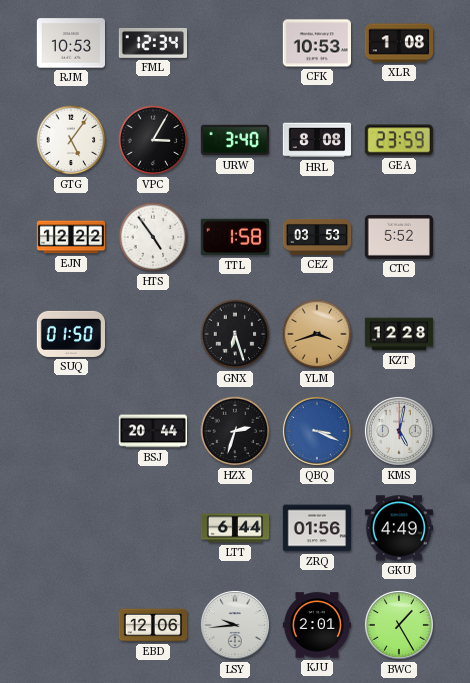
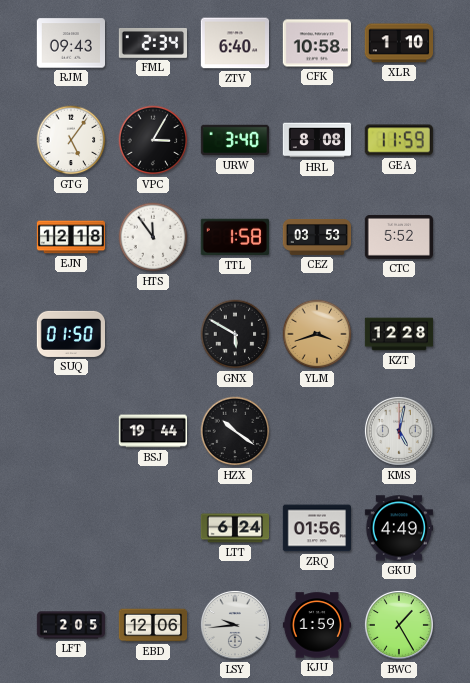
RJM: 10:53 -> 09:43
FML: 12:34 -> 2:34
ZTV: none -> 6:40
CFK: 10:53 -> 10:58
XLR: 1:08 -> 1:10
GEA: 23:59 -> 11:59
EJN: 12:22 -> 12:18
HTS: 4:54 -> 11:54
GNX: 6:27 -> 5:50
BSJ: 20:44 -> 19:44
HZX: 2:33 -> 10:21
QBQ: 3:19 -> none
LTT: 6:44 -> 6:24
LFT: none -> 2:05
KJU: 2:01 -> 1:59
